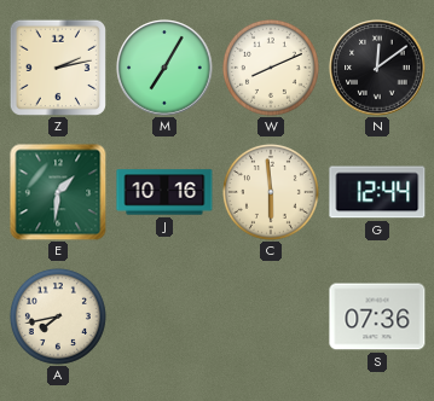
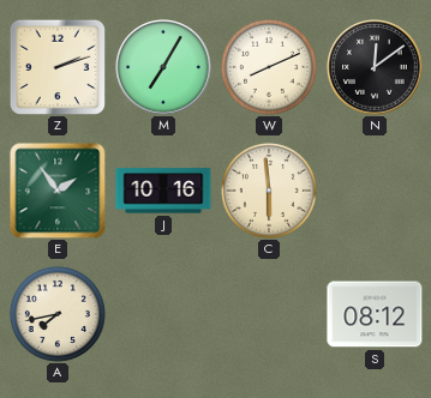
Z: 2:13 -> 2:12
E: 1:31 -> 1:54
G: 12:44 -> none
S: 07:36 -> 08:12
